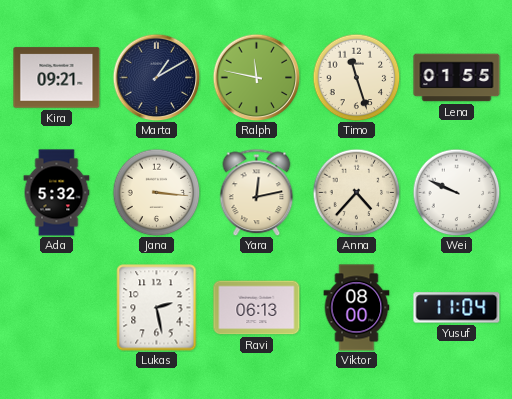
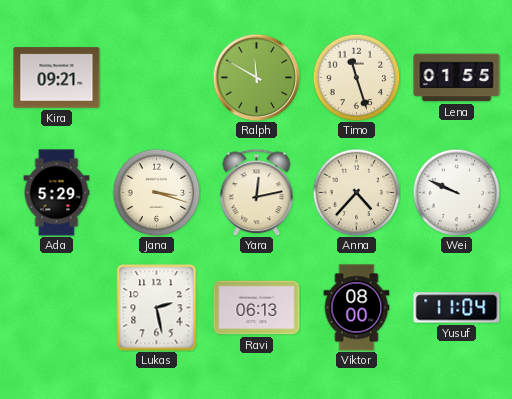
Marta: 1:10 -> none
Ralph: 11:47 -> 11:50
Ada: 5:32 -> 5:29
Jana: 3:16 -> 3:18
